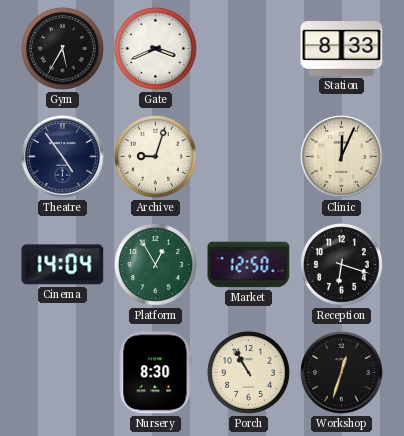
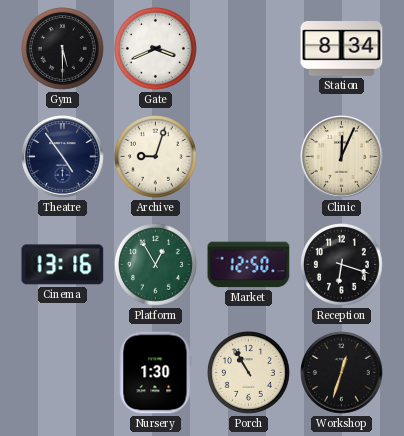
Gym: 5:35 -> 5:30
Station: 8:33 -> 8:34
Cinema: 14:04 -> 13:16
Nursery: 8:30 -> 1:30
